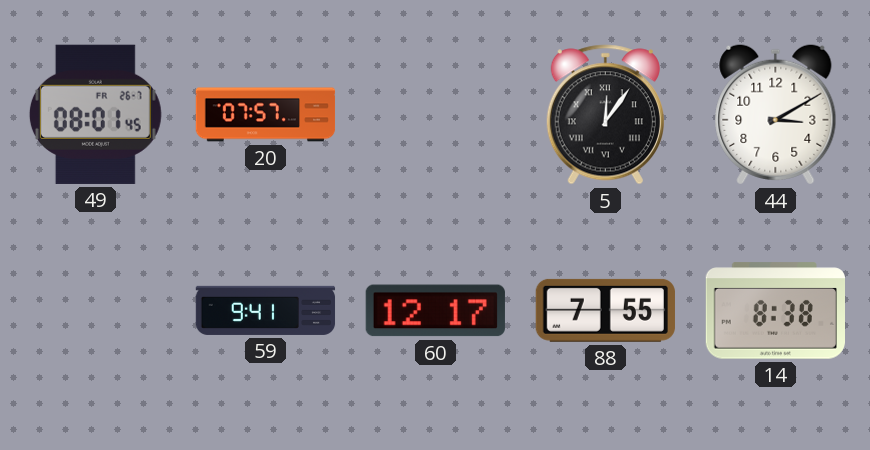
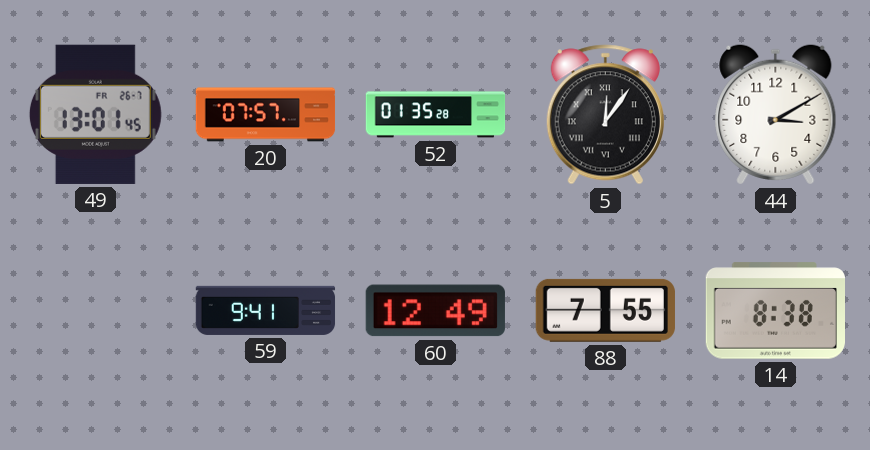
49: 08:01 -> 13:01
52: none -> 01:35
60: 12:17 -> 12:49
